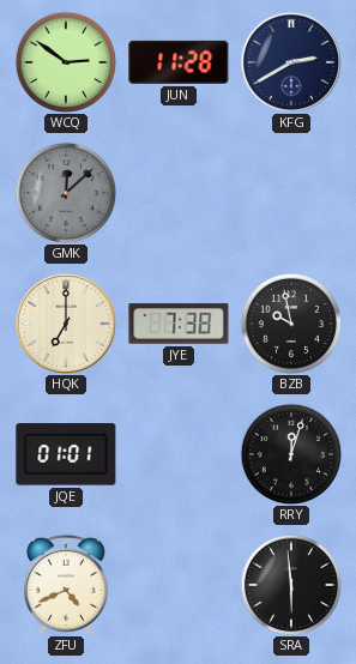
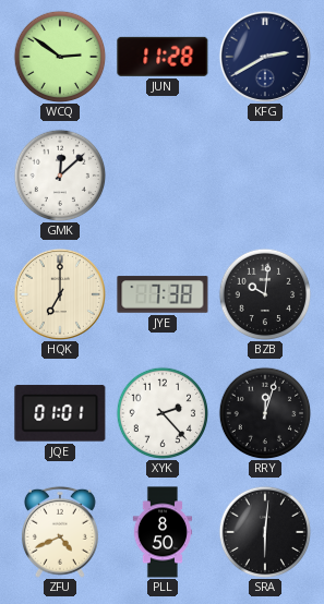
GMK dial: grey -> white
BZB: 9:58 -> 10:01
XYK: none -> 2:23
PLL: none -> 8:50
SRA: 5:59 -> 6:01
